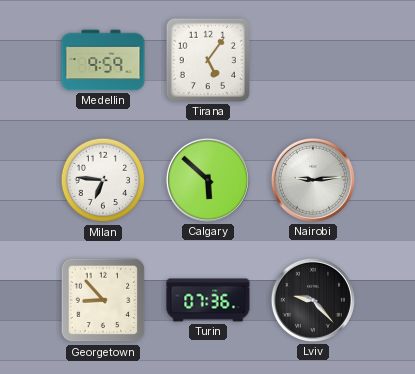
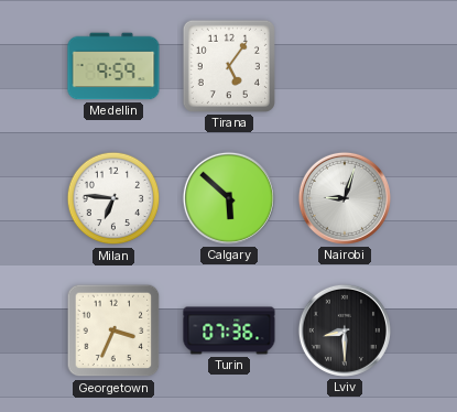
Nairobi: 9:14 -> 9:03
Georgetown: 8:53 -> 3:34
Lviv: 9:23 -> 8:30
